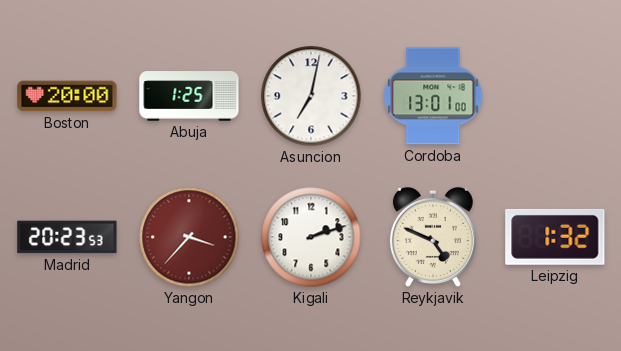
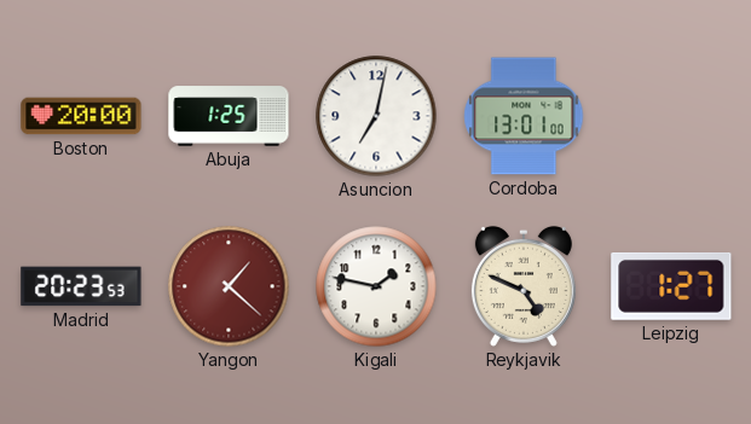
Yangon: 3:37 -> 1:22
Kigali: 2:12 -> 1:47
Leipzig: 1:32 -> 1:27
